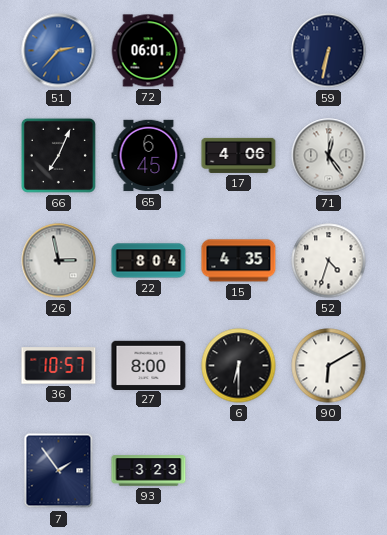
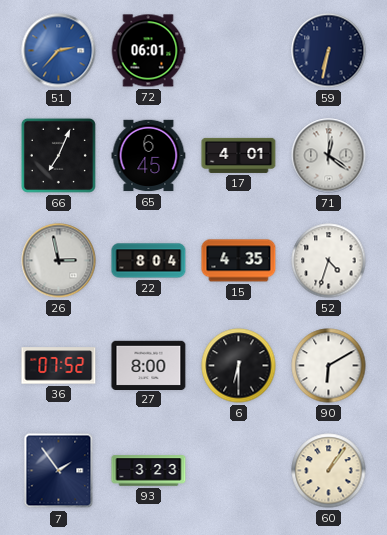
17: 4:06 -> 4:01
71: 12:24 -> 12:21
36: 10:57 -> 07:52
60: none -> 1:06
